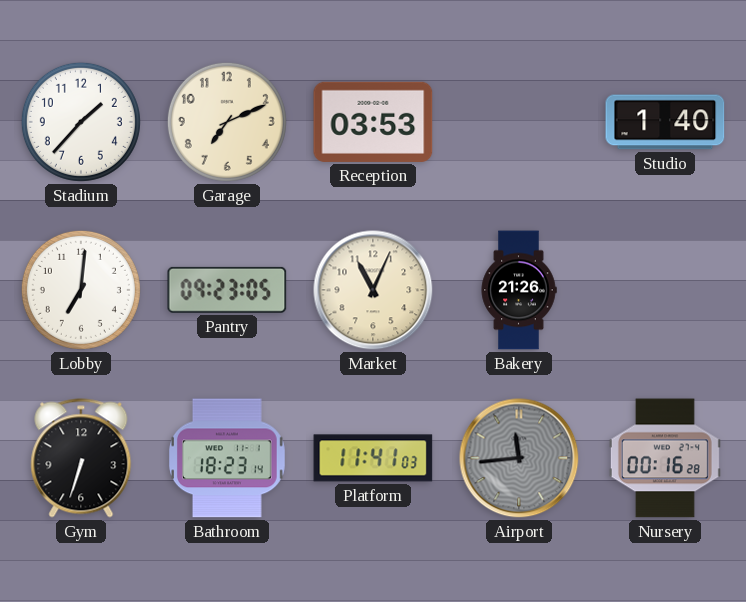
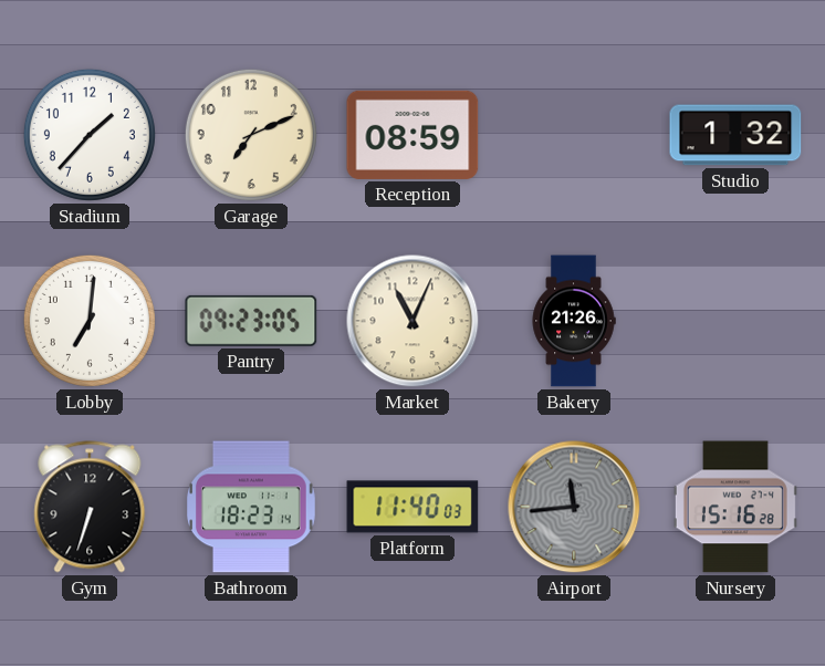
Reception: 03:53 -> 08:59
Studio: 1:40 -> 1:32
Platform: 11:41 -> 11:40
Nursery: 00:16 -> 15:16
